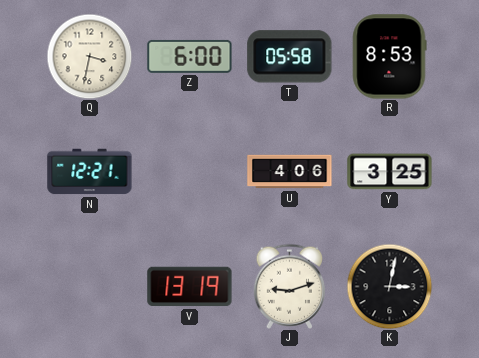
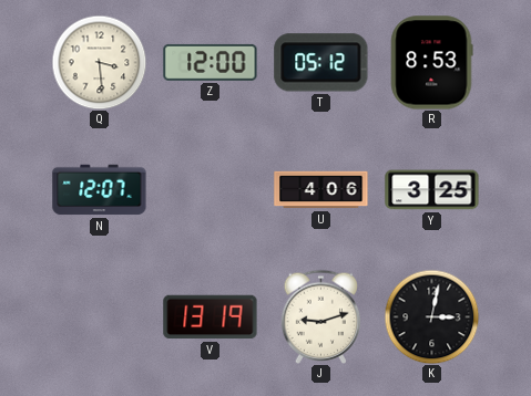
Q: 3:32 -> 3:29
Z: 6:00 -> 12:00
T: 05:58 -> 05:12
N: 12:21 -> 12:07
